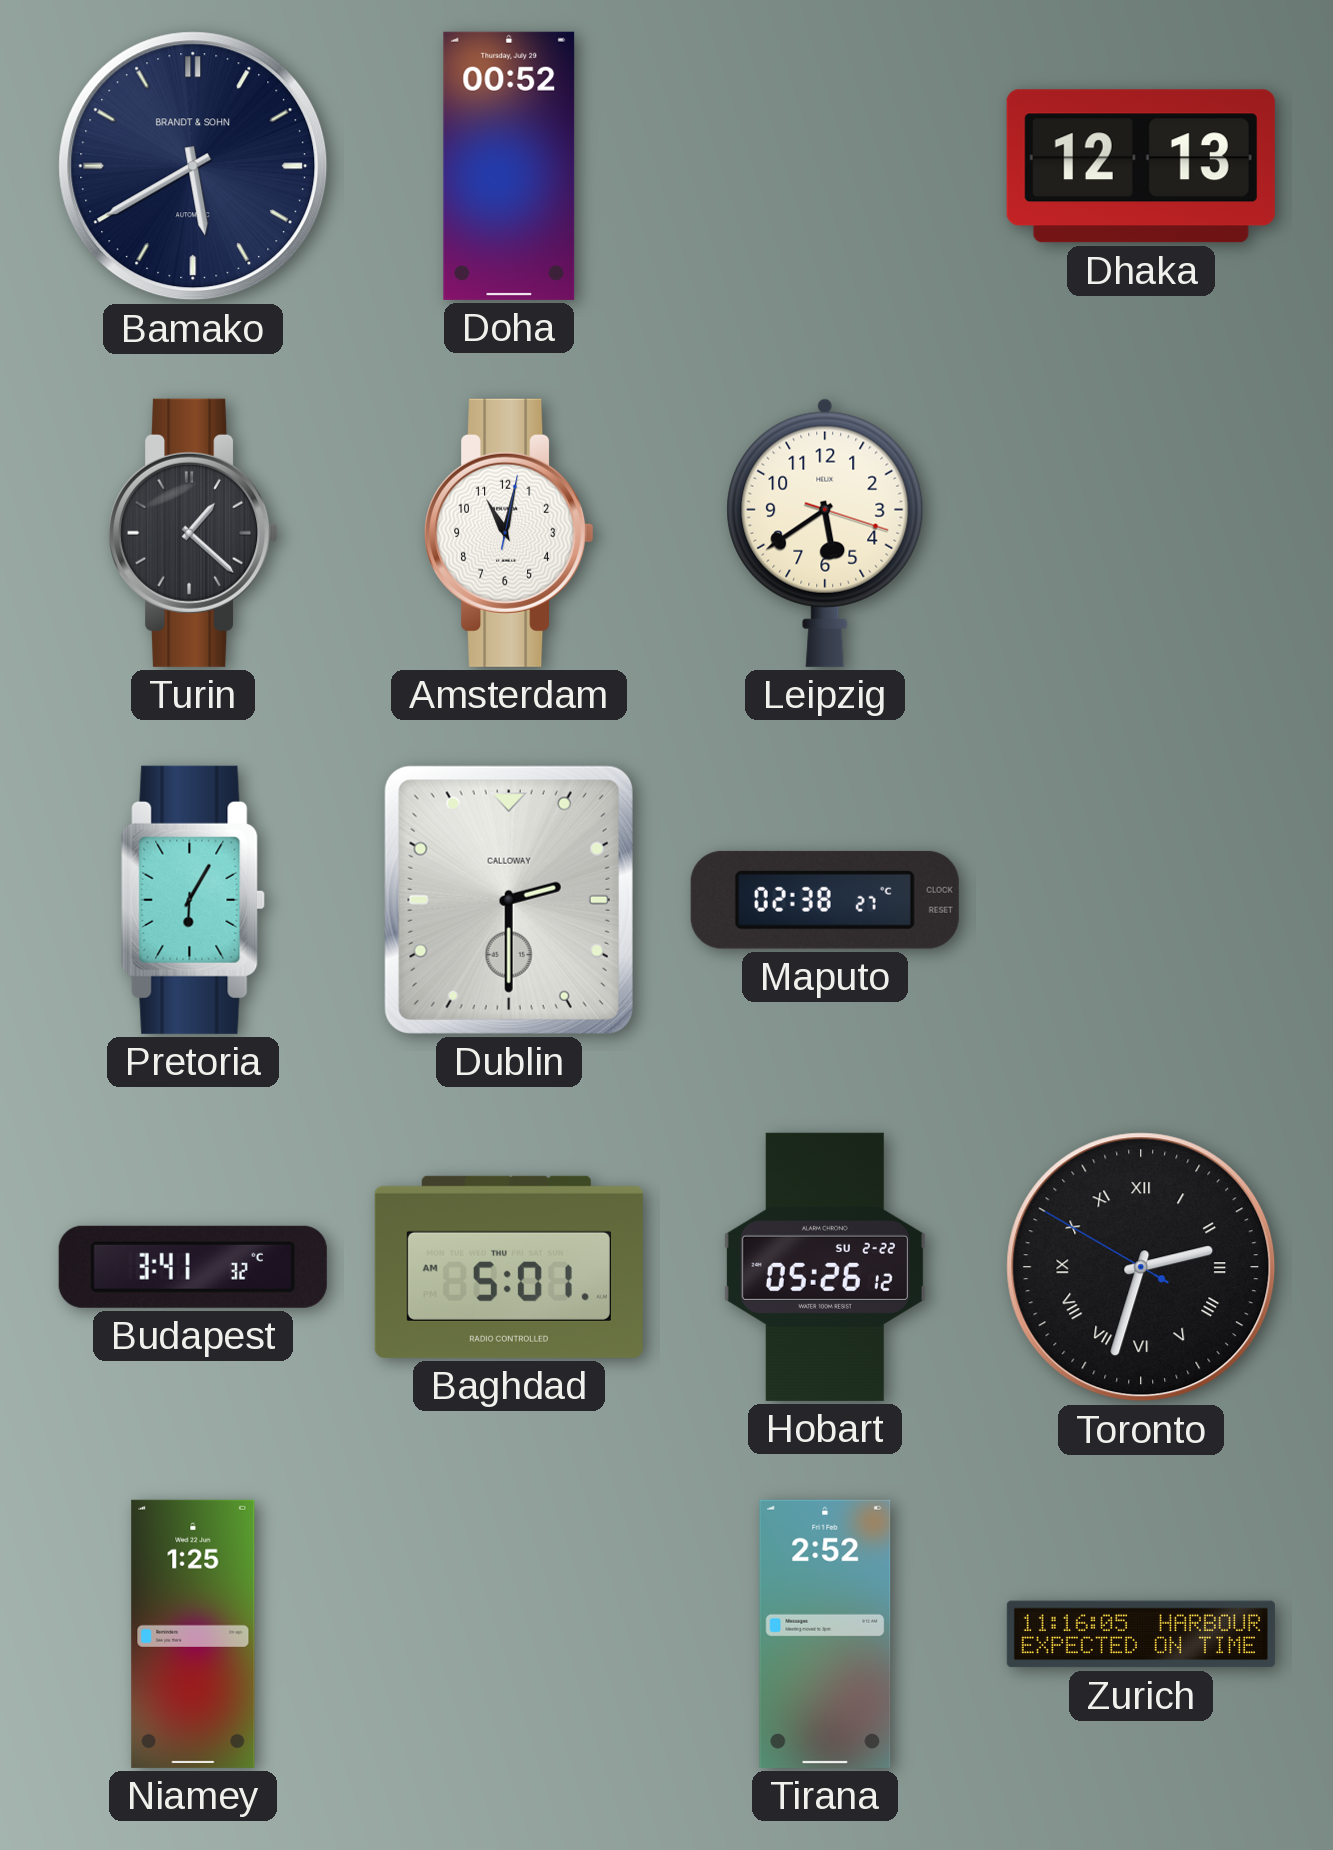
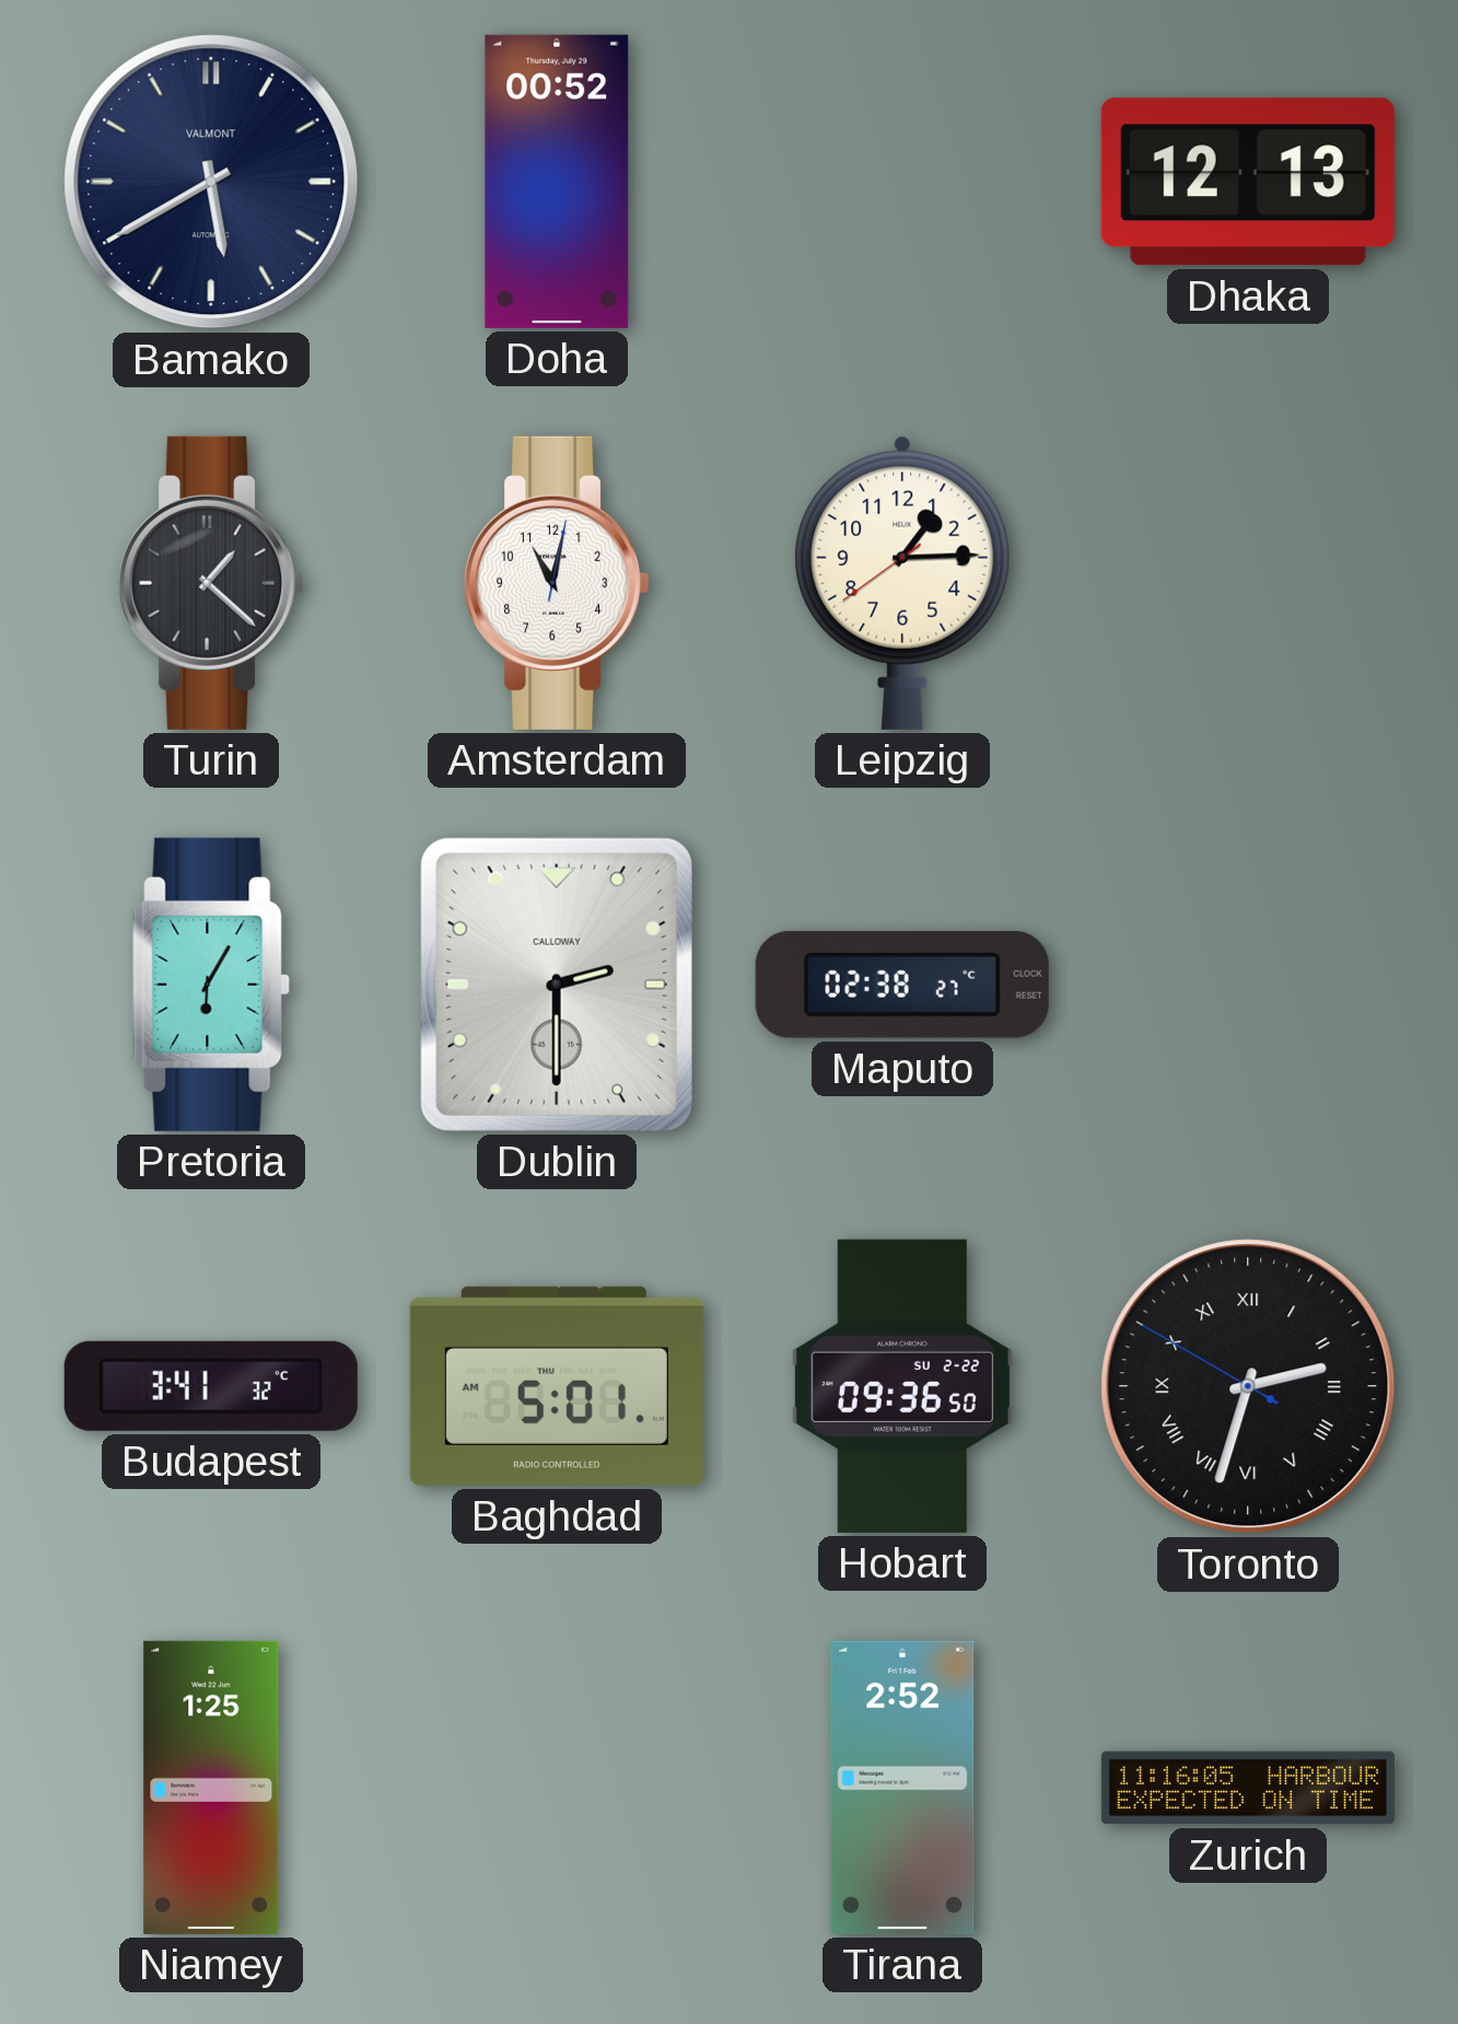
Bamako brand: BRANDT & SOHN -> VALMONT
Leipzig: 5:39 -> 1:14
Hobart: 05:26 -> 09:36
